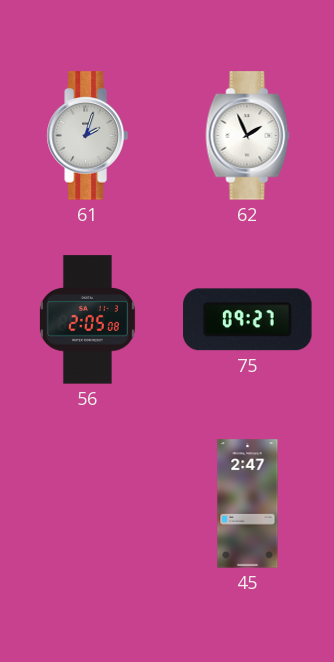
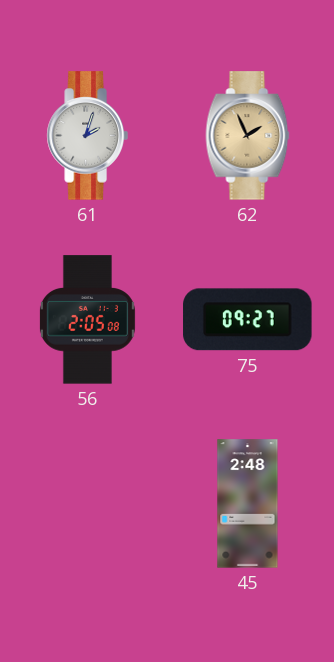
62 dial: white -> champagne
45: 2:47 -> 2:48
